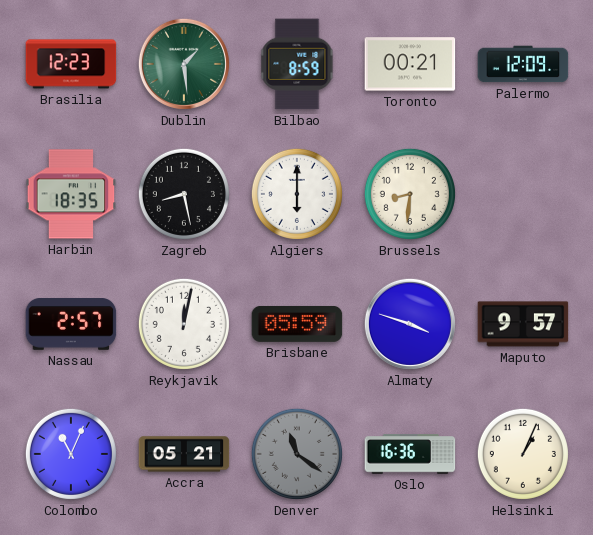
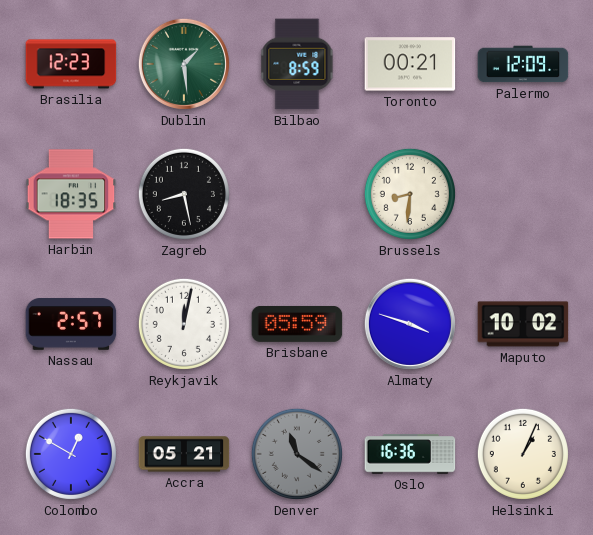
Algiers: 6:00 -> none
Maputo: 9:57 -> 10:02
Colombo: 11:04 -> 12:50
